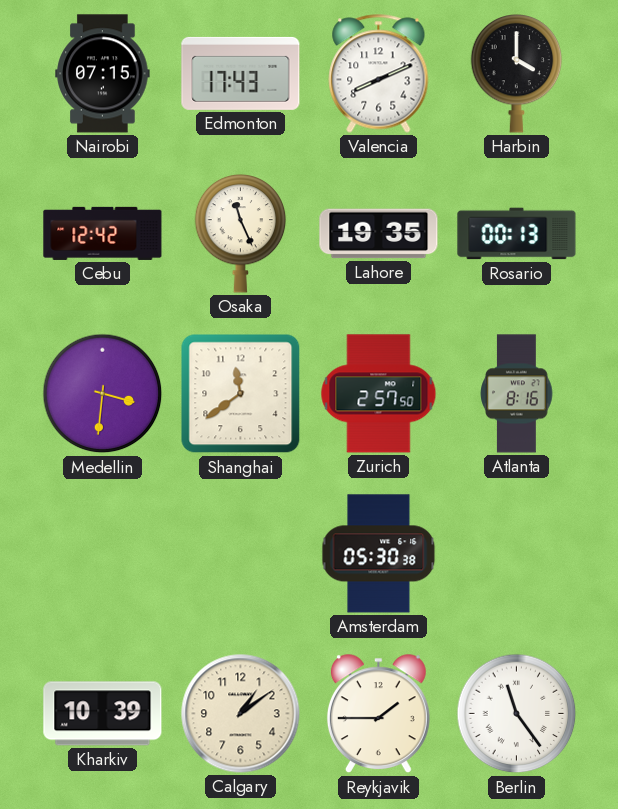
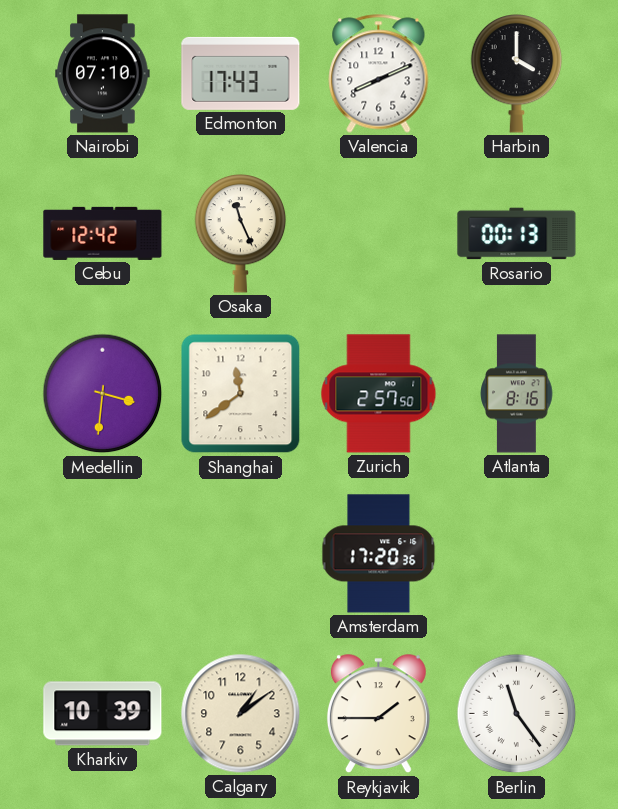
Nairobi: 07:15 -> 07:10
Lahore: 19:35 -> none
Amsterdam: 05:30 -> 17:20
